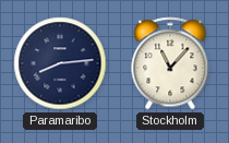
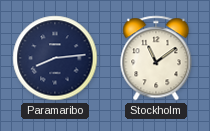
Stockholm: 11:07 -> 11:09
